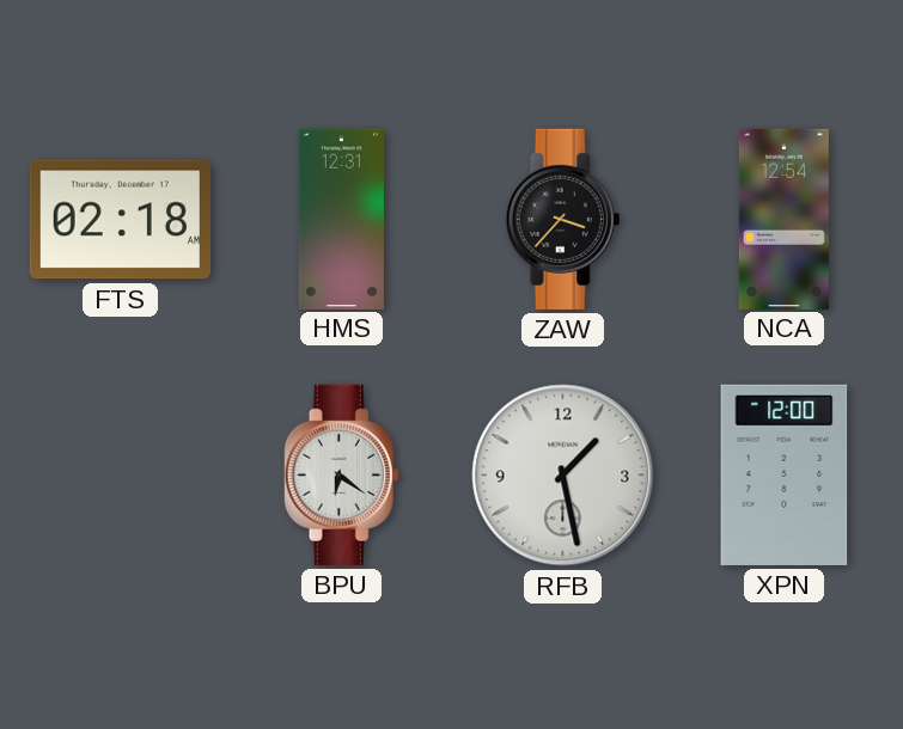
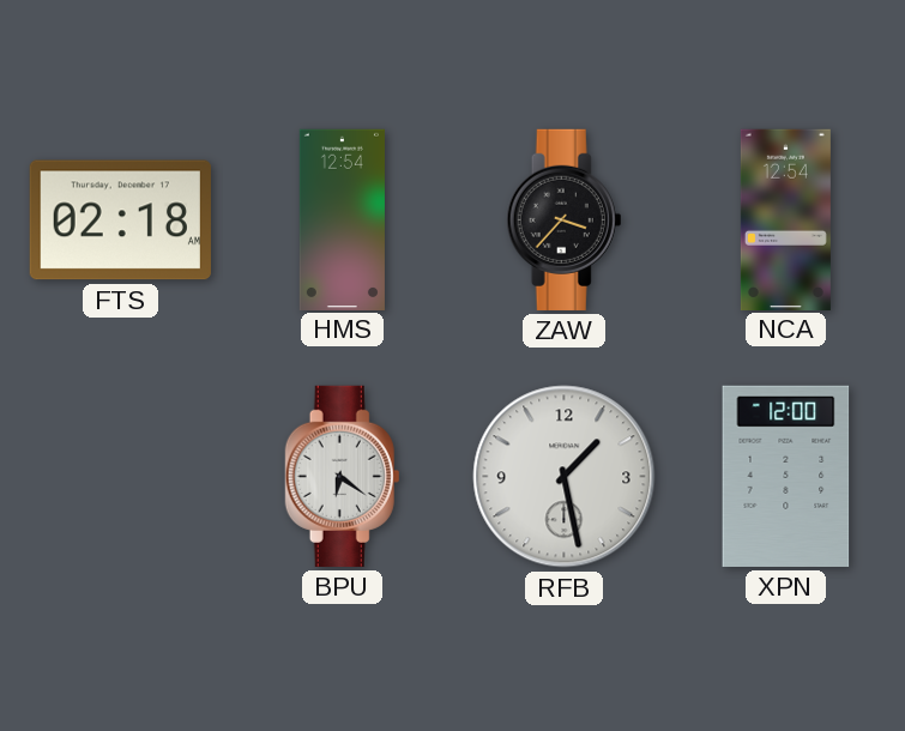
HMS: 12:31 -> 12:54
